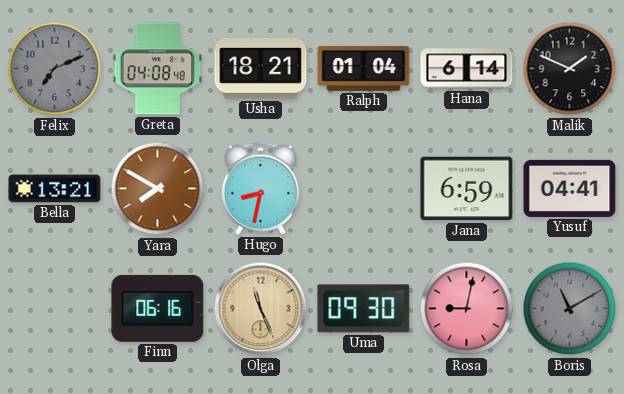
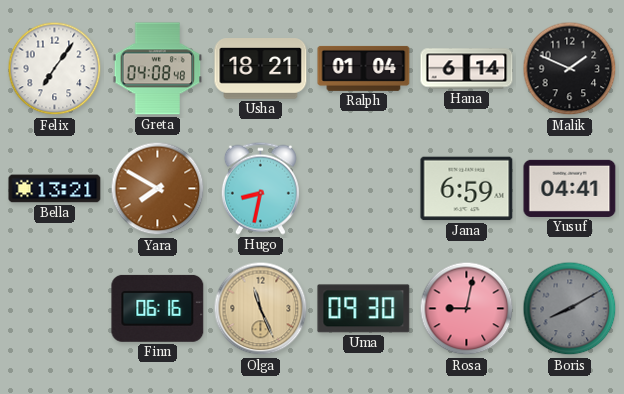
Felix: 7:11 -> 7:06
Felix dial: grey -> white
Boris: 11:10 -> 8:10
